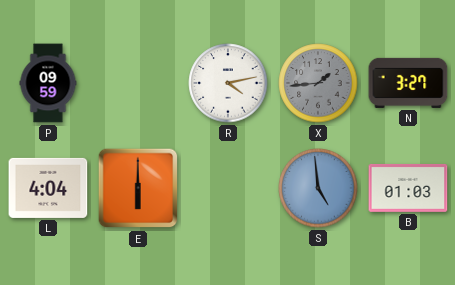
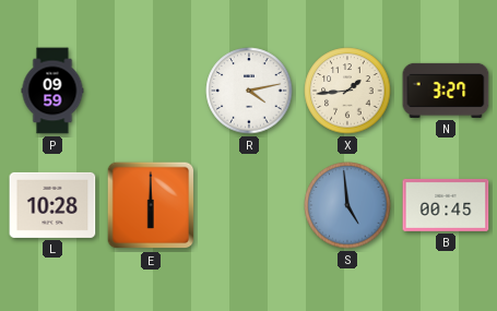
X dial: grey -> cream
L: 4:04 -> 10:28
B: 01:03 -> 00:45
